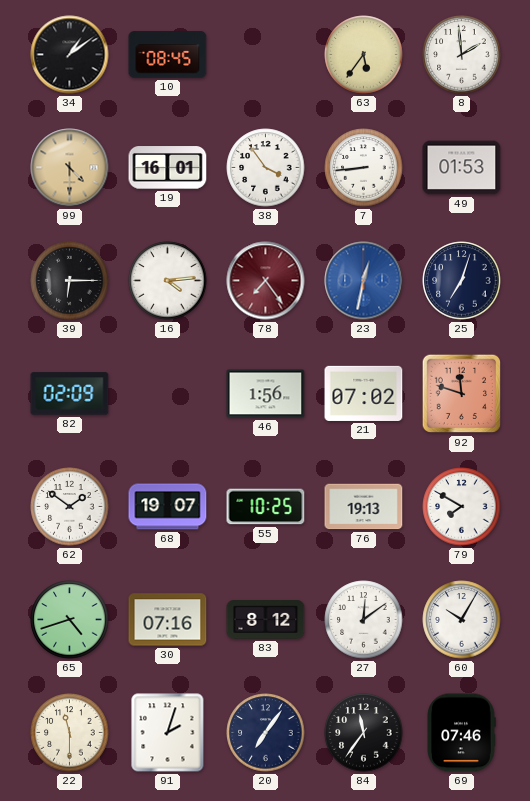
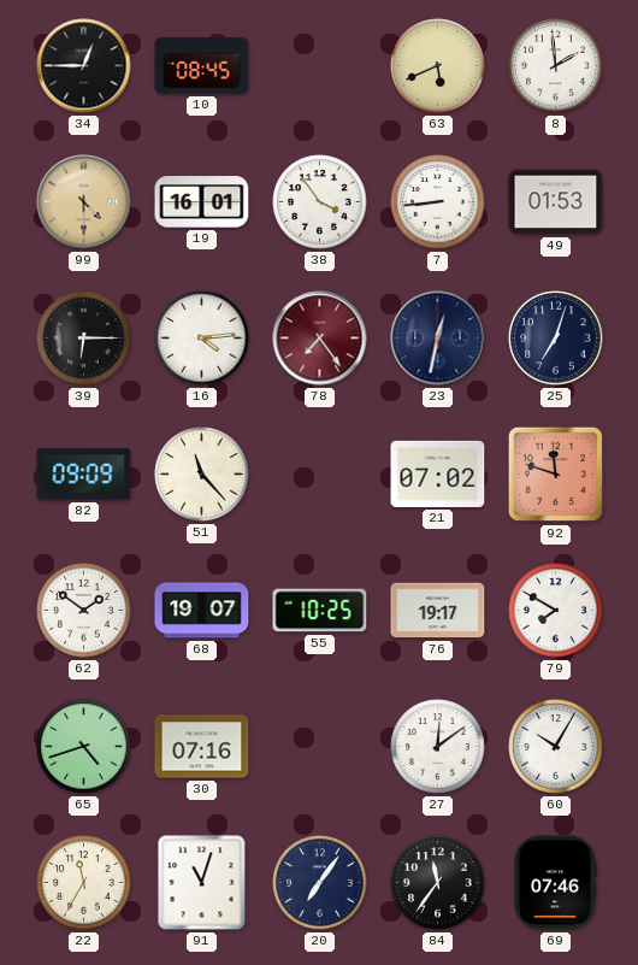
34: 1:09 -> 12:45
63: 5:36 -> 5:41
23 dial: blue -> navy
82: 02:09 -> 09:09
51: none -> 11:23
46: 1:56 -> none
76: 19:13 -> 19:17
83: 8:12 -> none
22: 11:30 -> 11:35
91: 2:03 -> 11:03
